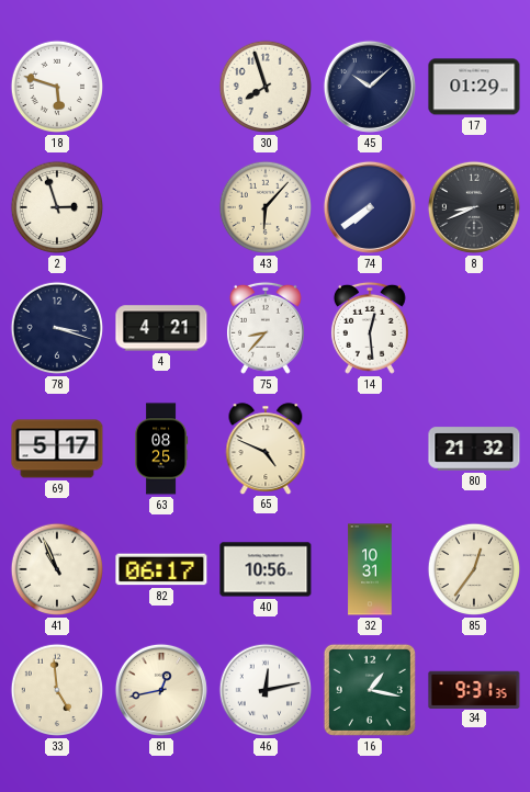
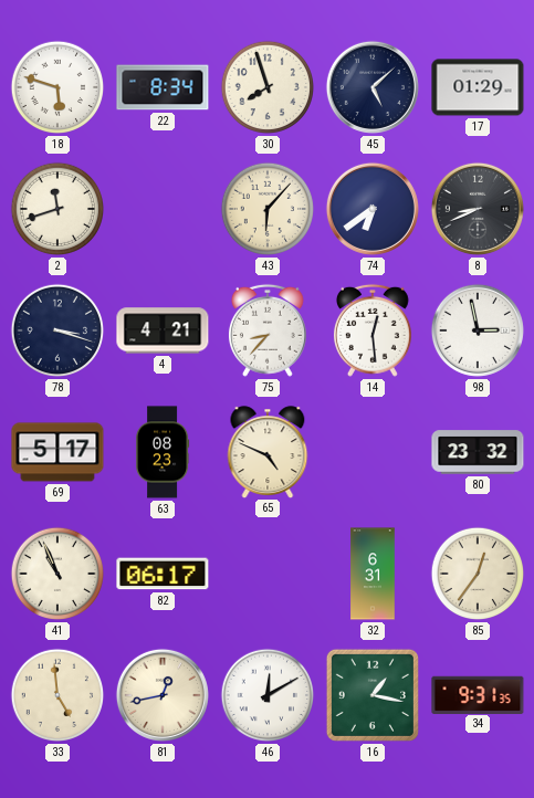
22: none -> 8:34
45: 10:08 -> 5:08
2: 2:57 -> 11:42
74: 7:39 -> 6:39
98: none -> 2:58
63: 08:25 -> 08:23
80: 21:32 -> 23:32
40: 10:56 -> none
32: 10:31 -> 6:31
46: 12:13 -> 12:10
